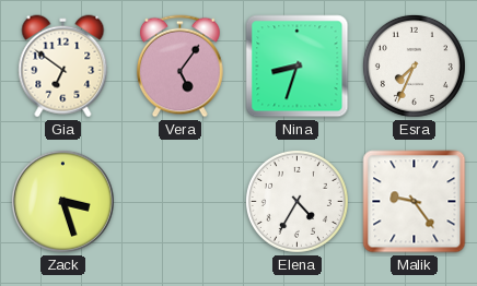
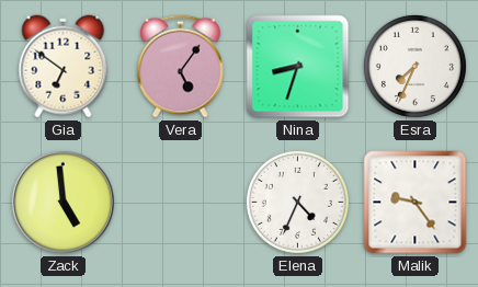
Zack: 3:27 -> 4:59
Elena: 4:35 -> 4:34
